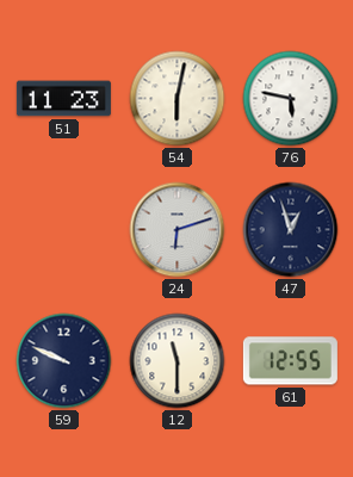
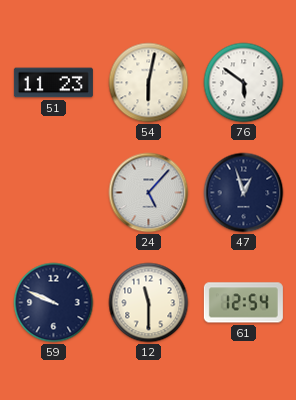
76: 5:47 -> 5:51
24: 6:12 -> 5:07
61: 12:55 -> 12:54
